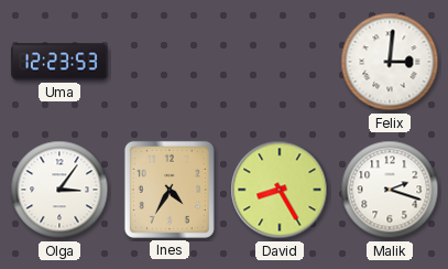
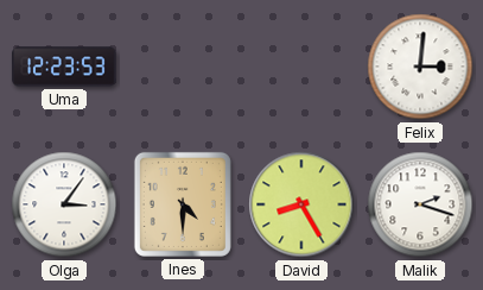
Ines: 4:35 -> 4:30
